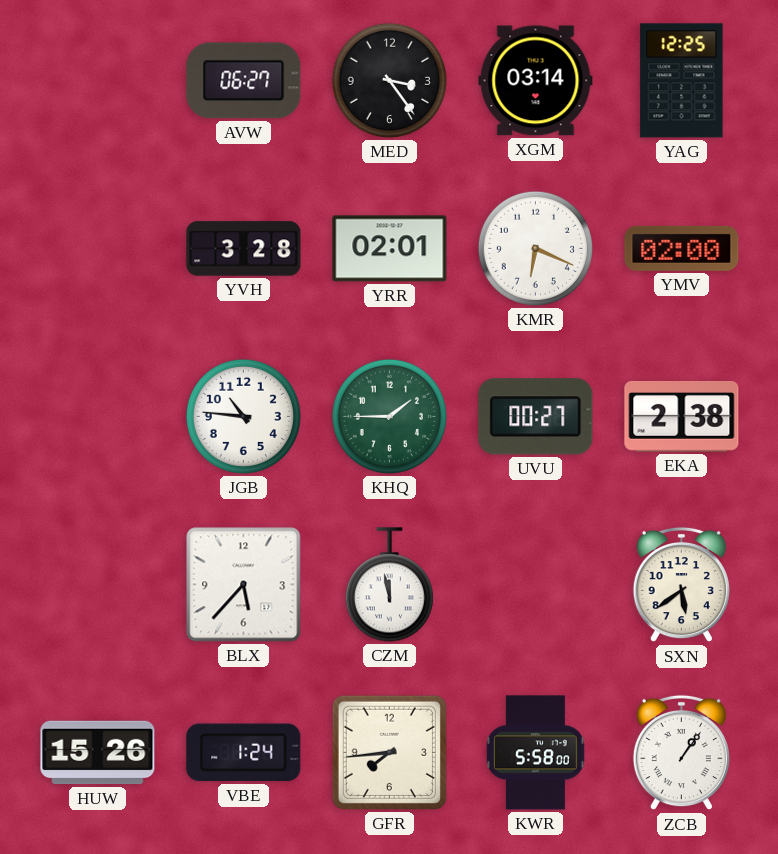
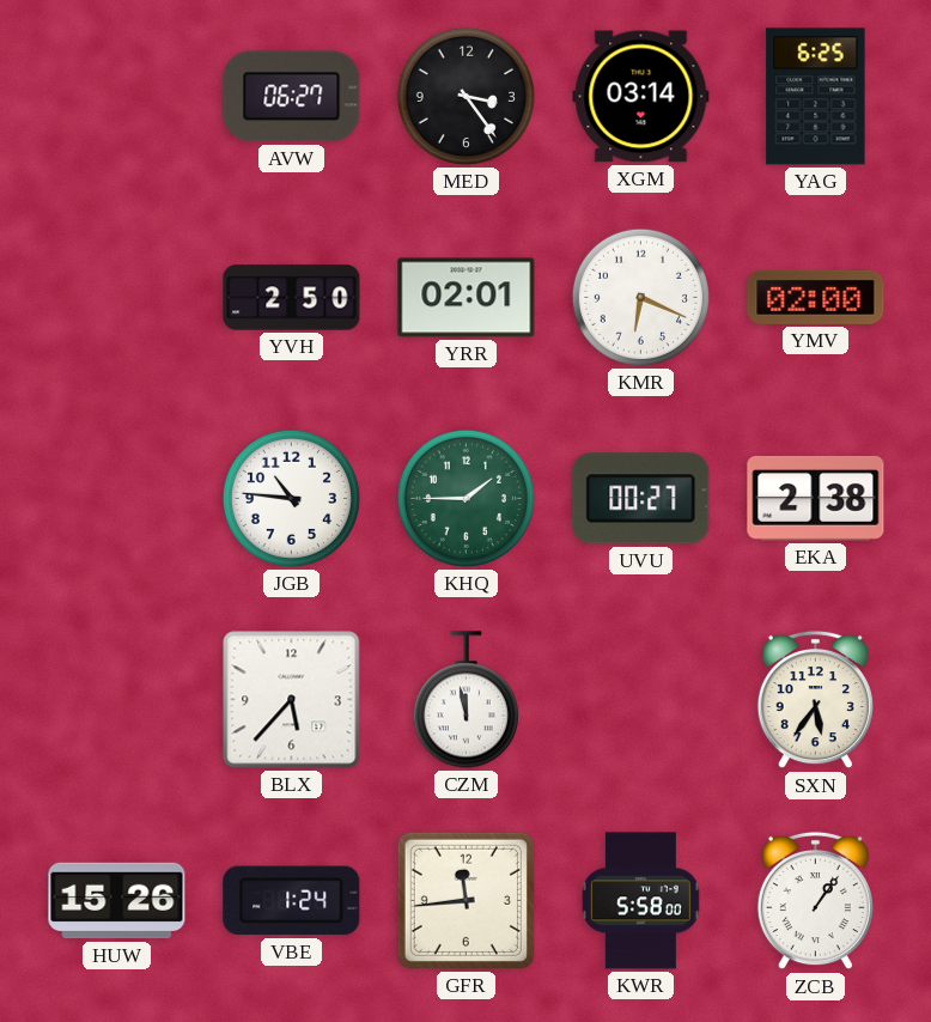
YAG: 12:25 -> 6:25
YVH: 3:28 -> 2:50
SXN: 5:39 -> 5:36
GFR: 7:44 -> 11:44
